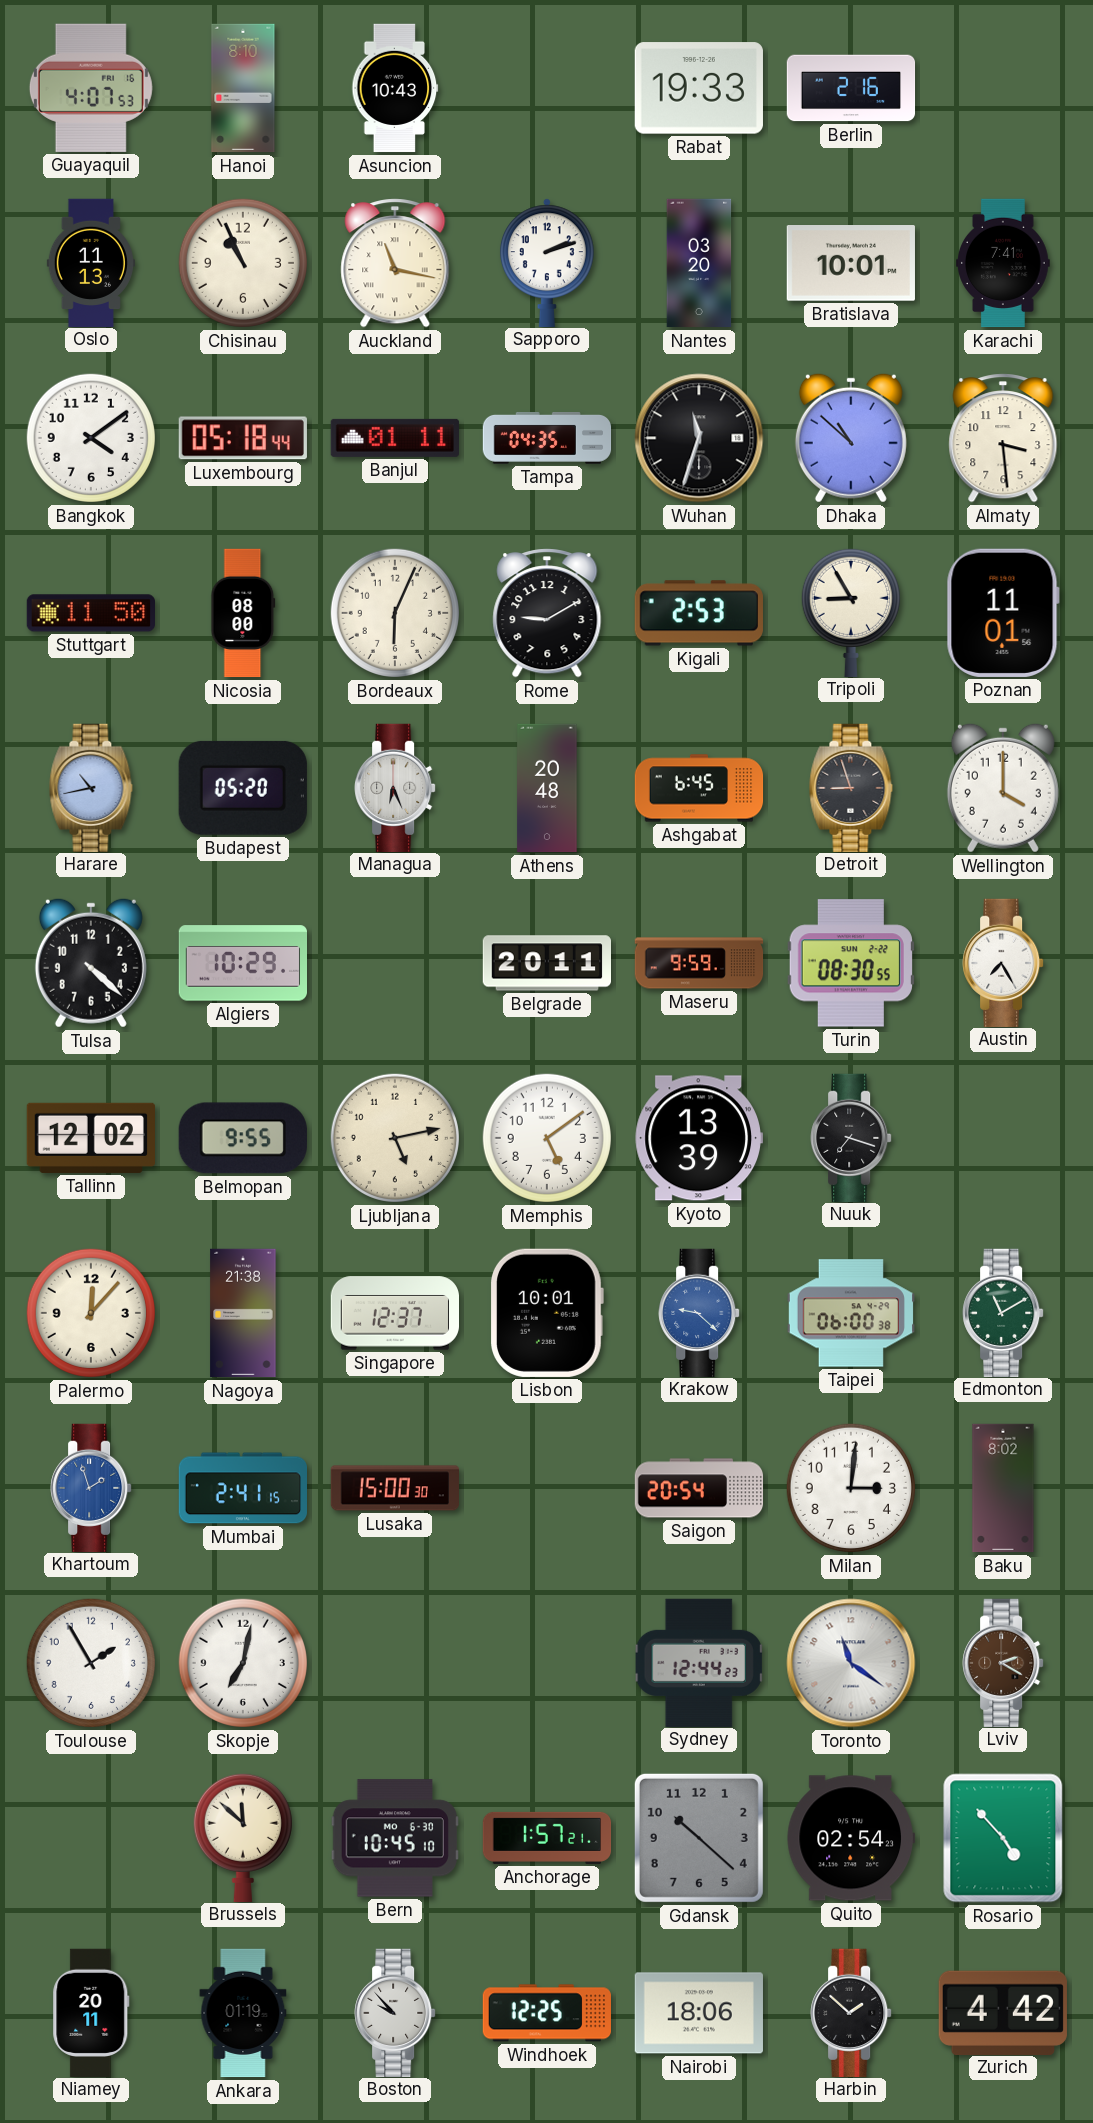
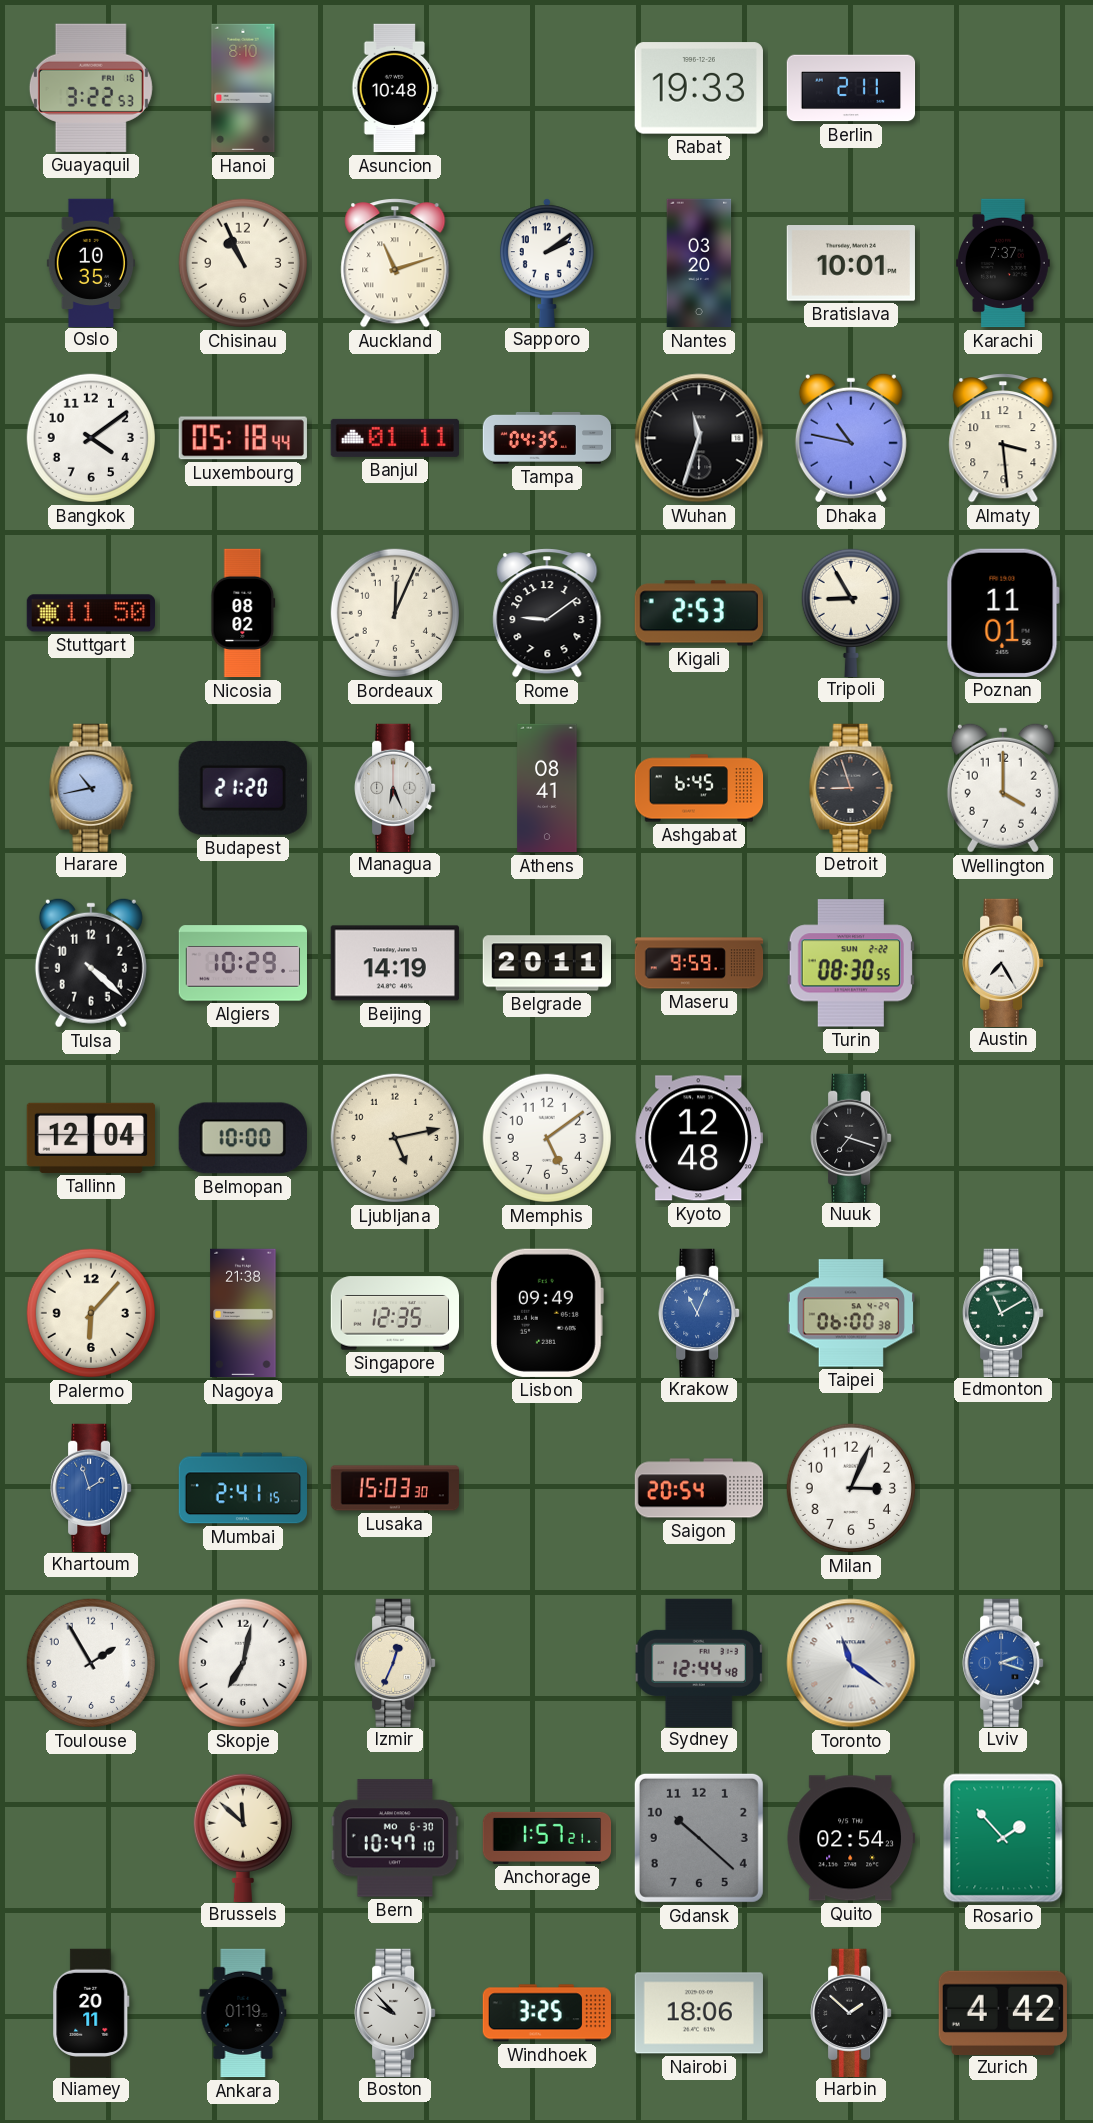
Guayaquil: 4:07 -> 3:22
Asuncion: 10:43 -> 10:48
Berlin: 2:16 -> 2:11
Oslo: 11:13 -> 10:35
Auckland: 11:17 -> 11:12
Sapporo: 2:12 -> 2:09
Karachi: 7:41 -> 7:37
Dhaka: 10:52 -> 10:47
Nicosia: 08:00 -> 08:02
Bordeaux: 6:04 -> 12:04
Rome: 9:10 -> 9:09
Budapest: 05:20 -> 21:20
Athens: 20:48 -> 08:41
Beijing: none -> 14:19
Tallinn: 12:02 -> 12:04
Belmopan: 9:55 -> 10:00
Kyoto: 13:39 -> 12:48
Palermo: 12:07 -> 6:07
Singapore: 12:37 -> 12:35
Lisbon: 10:01 -> 09:49
Krakow: 9:22 -> 11:04
Lusaka: 15:00 -> 15:03
Milan: 3:01 -> 3:04
Baku: 8:02 -> none
Izmir: none -> 12:34
Sydney: 12:44:23 -> 12:44:48
Lviv: 2:20 -> 2:18
Lviv dial: brown -> blue
Bern: 10:45 -> 10:47
Rosario: 4:53 -> 1:53
Windhoek: 12:25 -> 3:25
